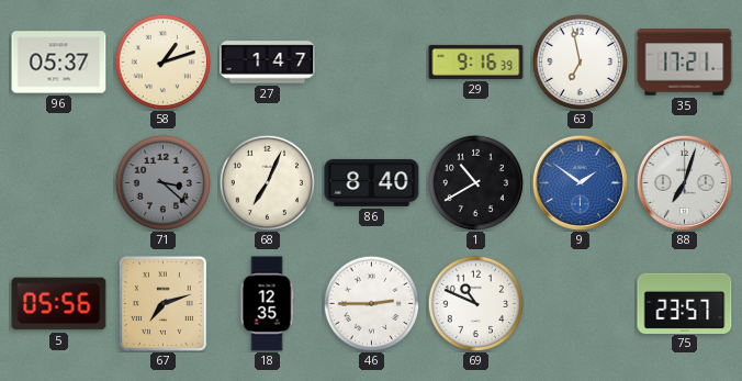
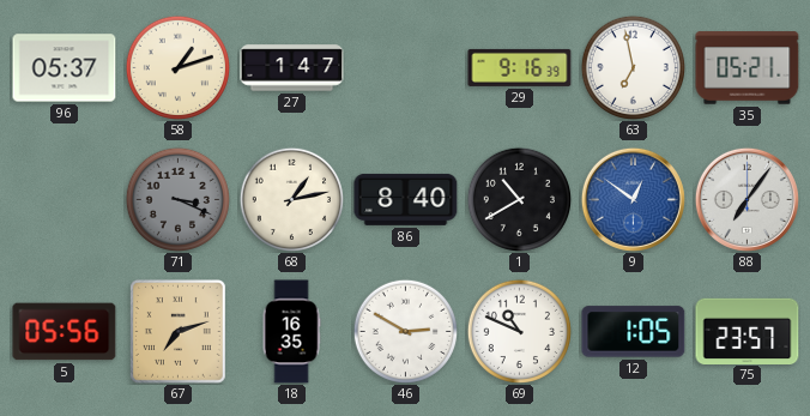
35: 17:21 -> 05:21
71: 3:22 -> 3:19
68: 7:04 -> 1:13
9: 1:51 -> 12:51
88: 7:03 -> 7:06
18: 12:35 -> 16:35
46: 2:45 -> 2:50
12: none -> 1:05
